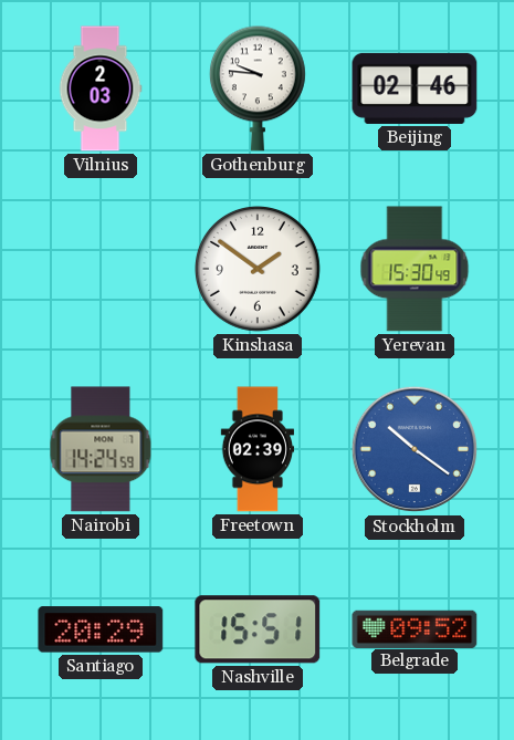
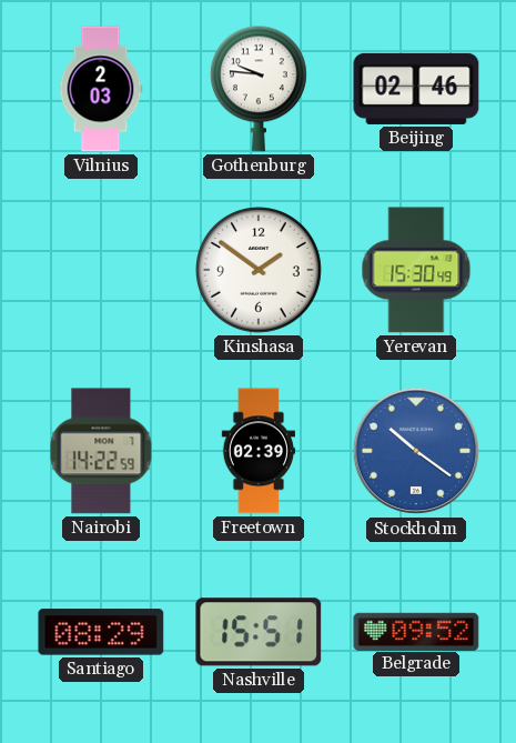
Nairobi: 14:24 -> 14:22
Santiago: 20:29 -> 08:29
